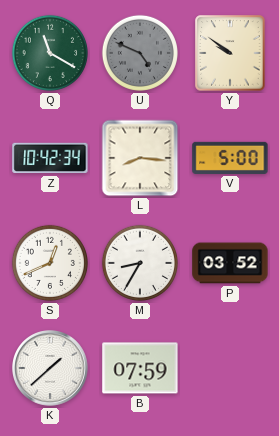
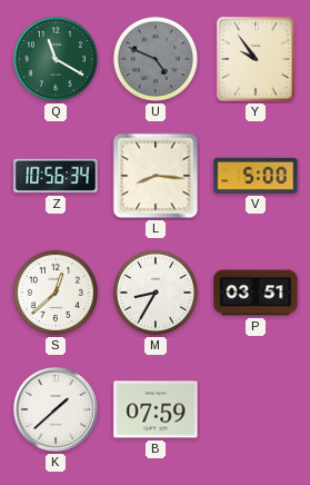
Y: 9:51 -> 9:54
Z: 10:42 -> 10:56
S: 12:41 -> 12:38
P: 03:52 -> 03:51
